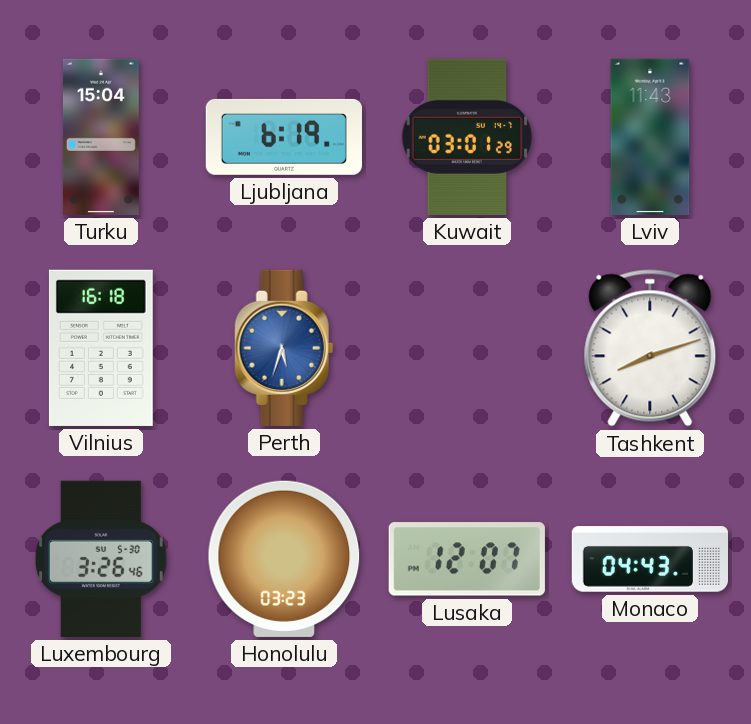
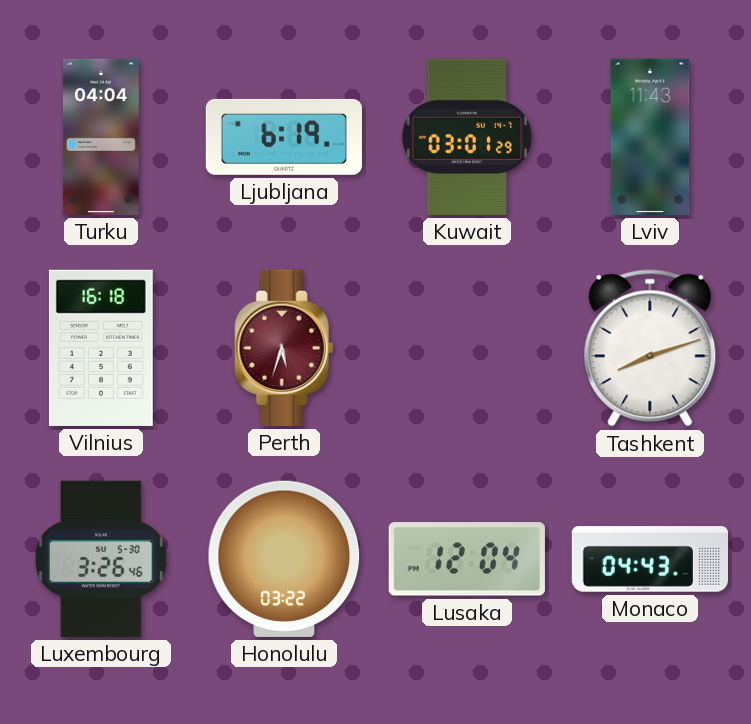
Turku: 15:04 -> 04:04
Perth dial: blue -> burgundy
Honolulu: 03:23 -> 03:22
Lusaka: 12:07 -> 12:04
